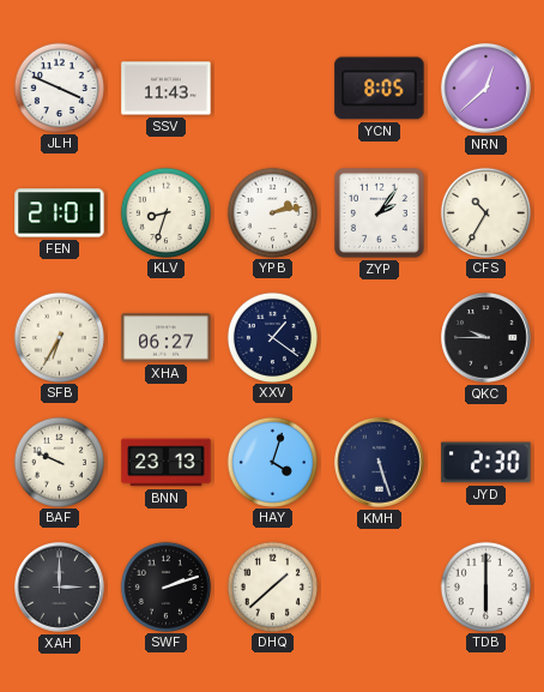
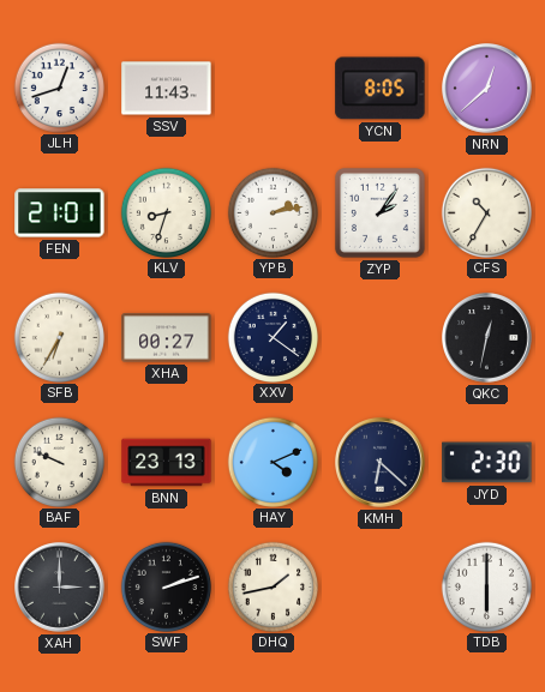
JLH: 3:49 -> 12:42
XHA: 06:27 -> 00:27
QKC: 9:45 -> 12:32
HAY: 4:03 -> 4:11
KMH: 5:27 -> 6:22
DHQ: 1:38 -> 1:43
